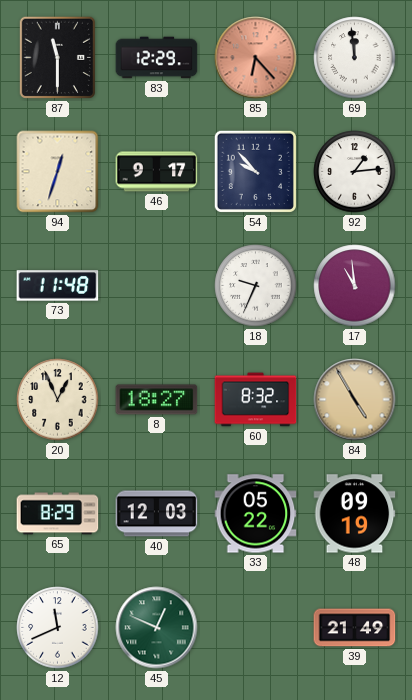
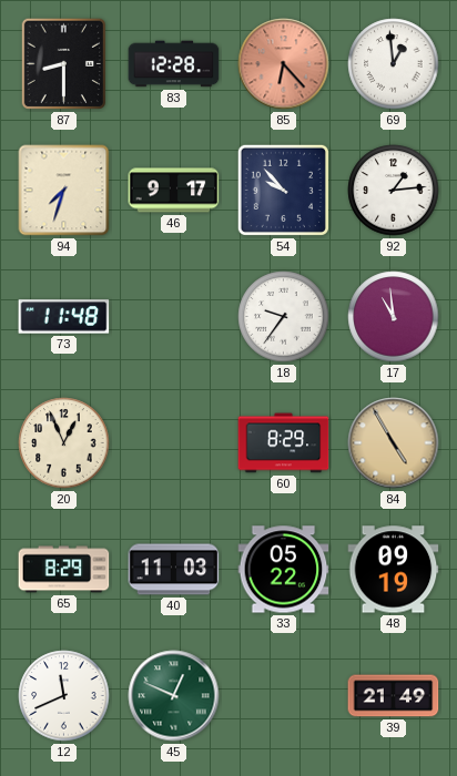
87: 11:30 -> 8:30
83: 12:29 -> 12:28
69: 11:59 -> 12:59
94: 12:33 -> 7:33
18: 9:34 -> 9:36
8: 18:27 -> none
60: 8:32 -> 8:29
40: 12:03 -> 11:03
